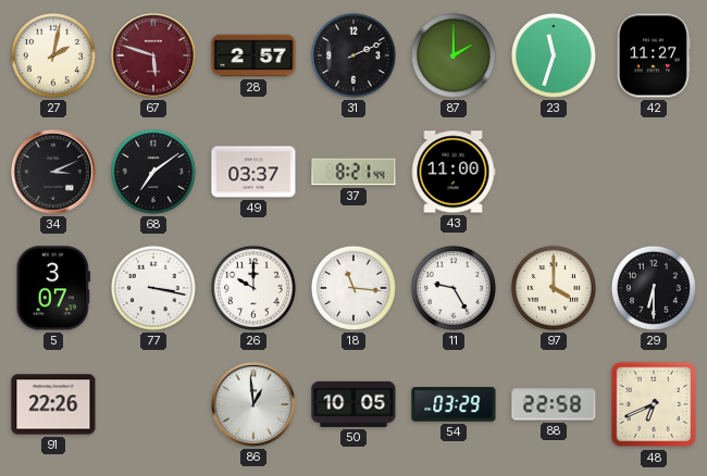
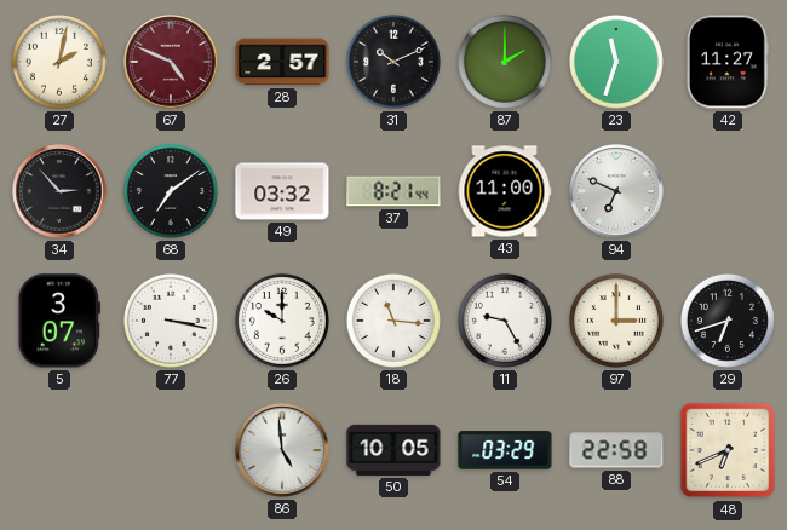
67: 5:48 -> 4:49
31: 2:11 -> 10:11
34: 3:11 -> 2:53
49: 03:37 -> 03:32
94: none -> 6:49
97: 4:00 -> 3:00
29: 6:30 -> 6:42
91: 22:26 -> none
86: 12:59 -> 4:59
